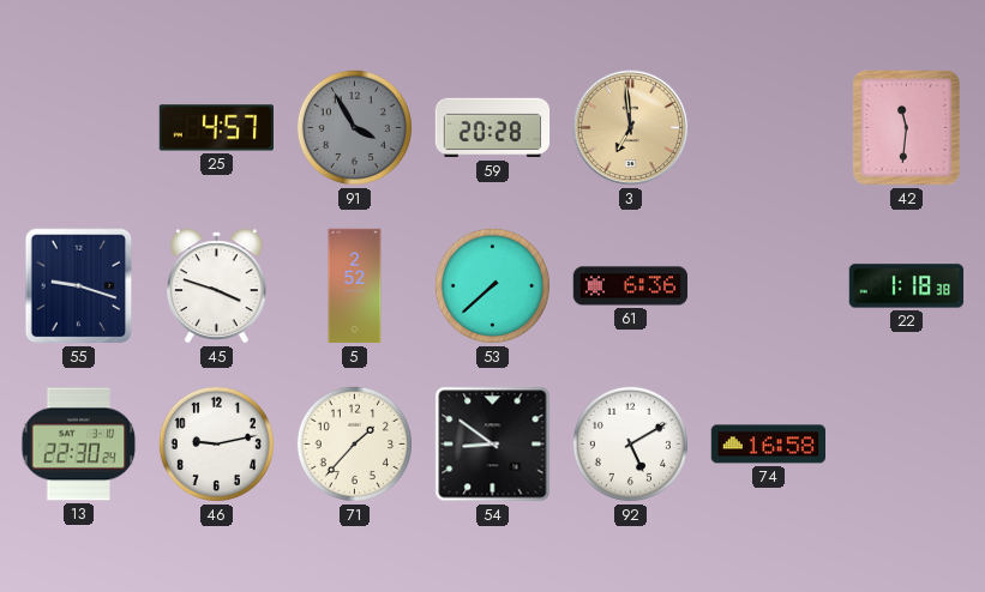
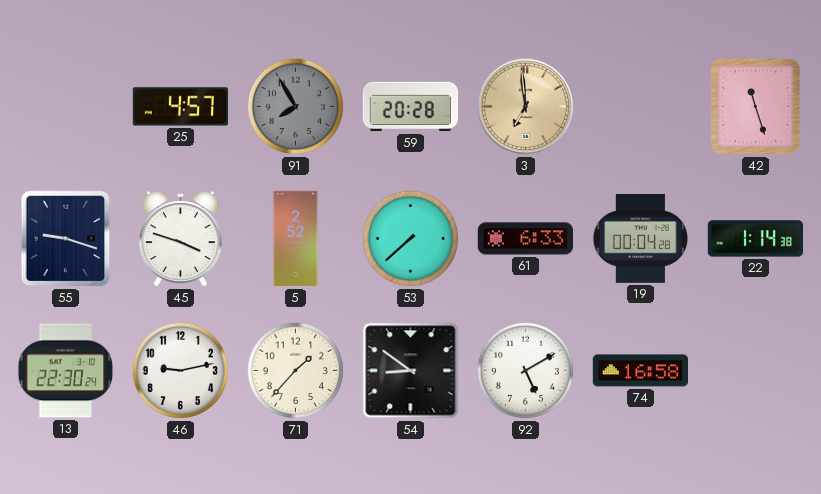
91: 3:55 -> 7:55
42: 11:31 -> 11:27
61: 6:36 -> 6:33
19: none -> 00:04
22: 1:18 -> 1:14
